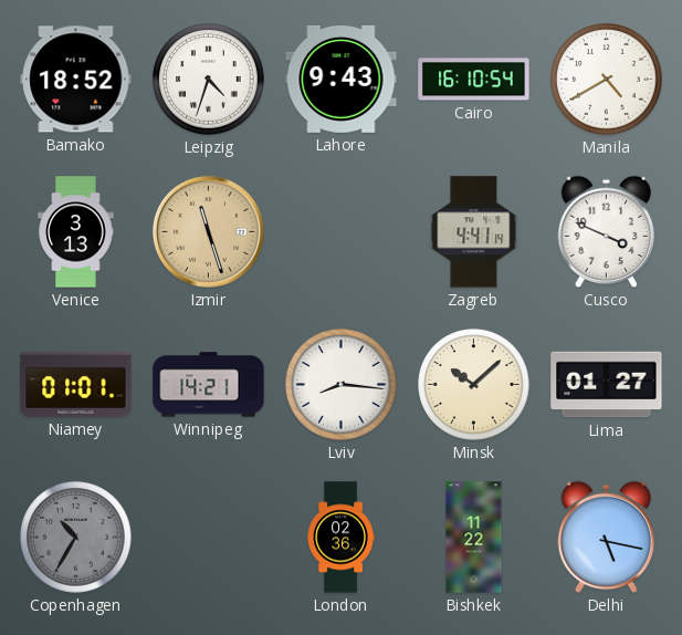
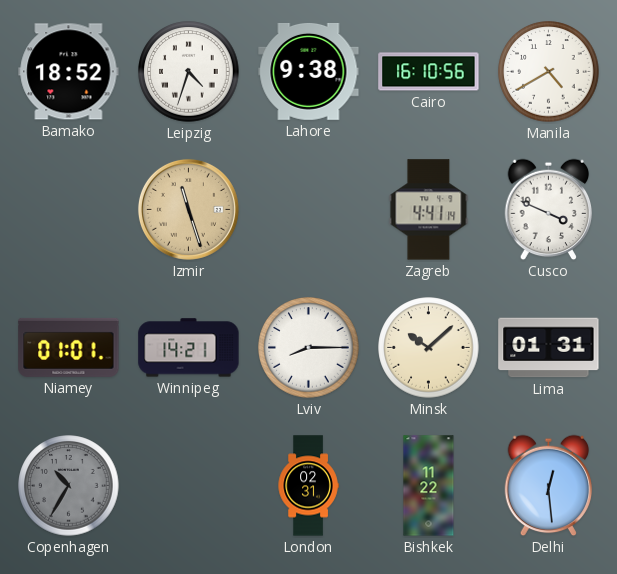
Lahore: 9:43 -> 9:38
Cairo: 16:10:54 -> 16:10:56
Venice: 3:13 -> none
Lviv: 8:16 -> 8:15
Lima: 01:27 -> 01:31
London: 02:36 -> 02:31
Delhi: 5:17 -> 12:29
